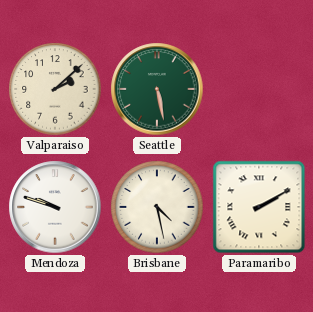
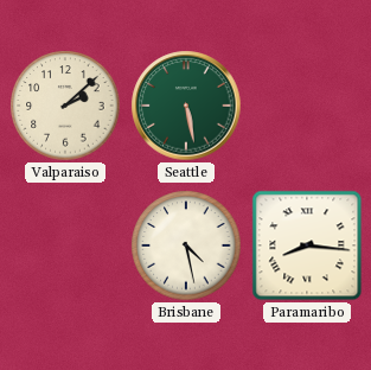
Mendoza: 9:48 -> none
Paramaribo: 2:10 -> 8:16
